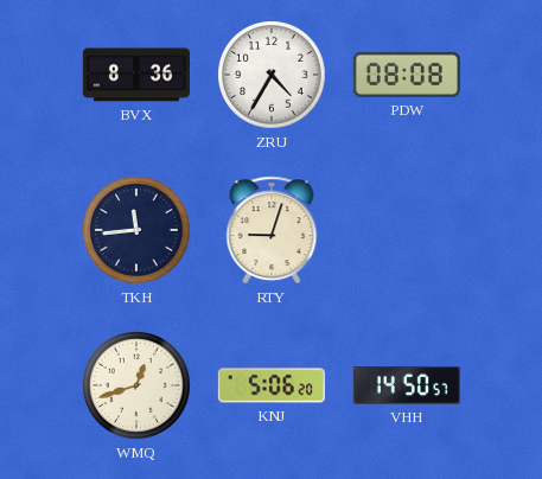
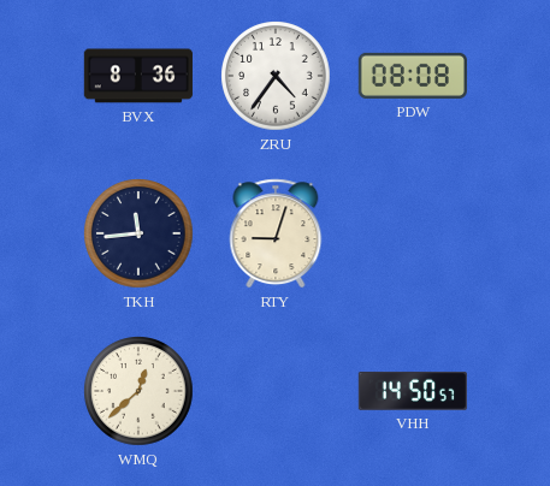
ZRU: 4:35 -> 4:36
WMQ: 12:42 -> 12:38
KNJ: 5:06 -> none
